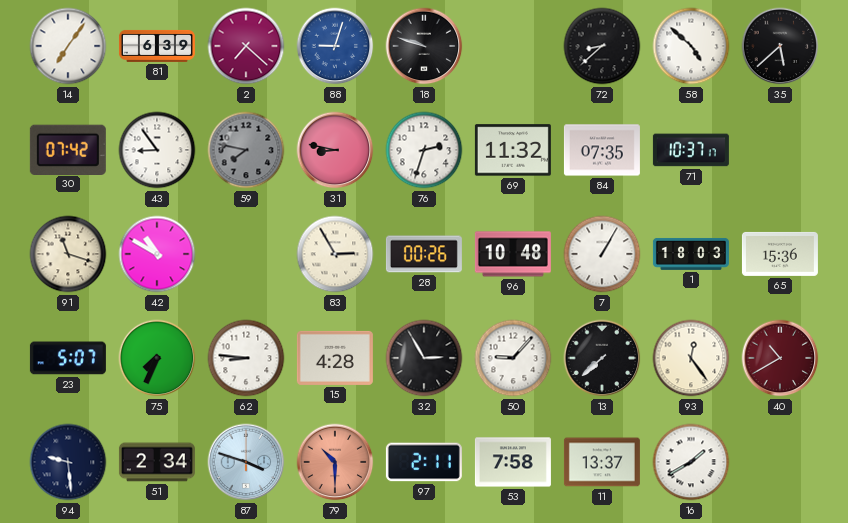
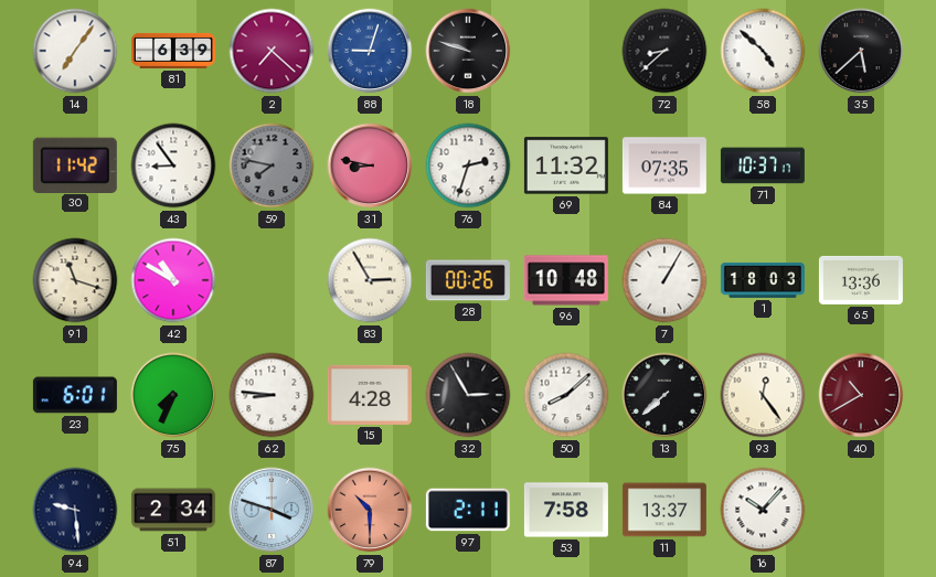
30: 07:42 -> 11:42
65: 15:36 -> 13:36
23: 5:07 -> 6:01
50: 9:07 -> 8:08
16: 1:40 -> 10:07
